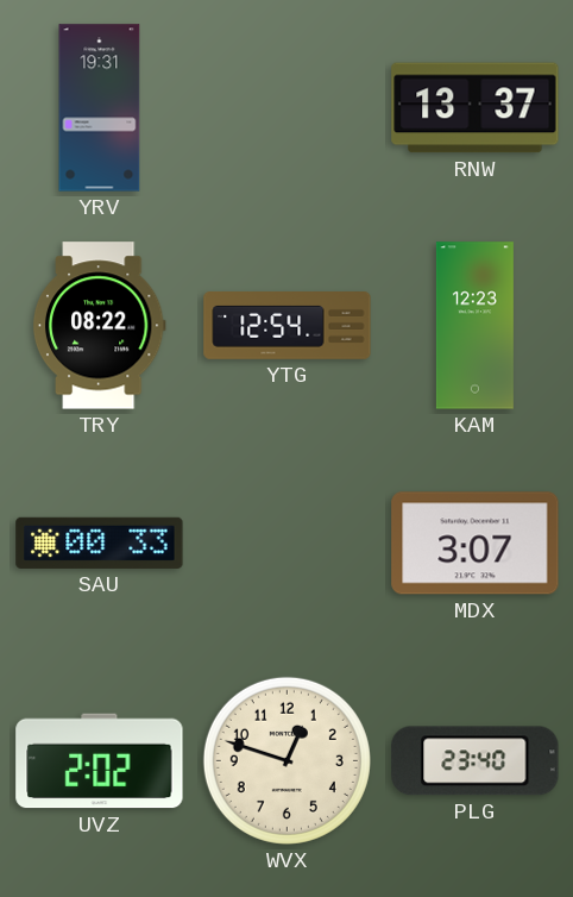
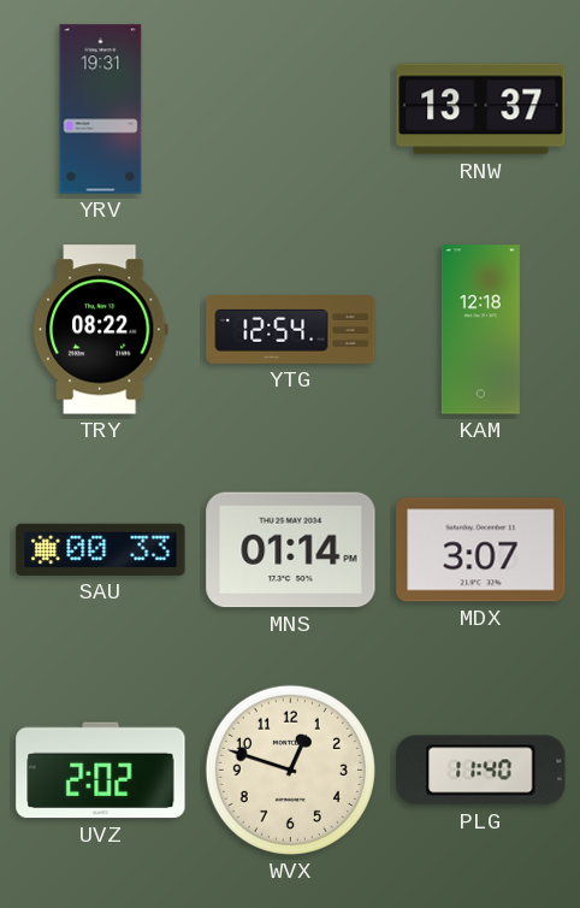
KAM: 12:23 -> 12:18
MNS: none -> 01:14
PLG: 23:40 -> 11:40
